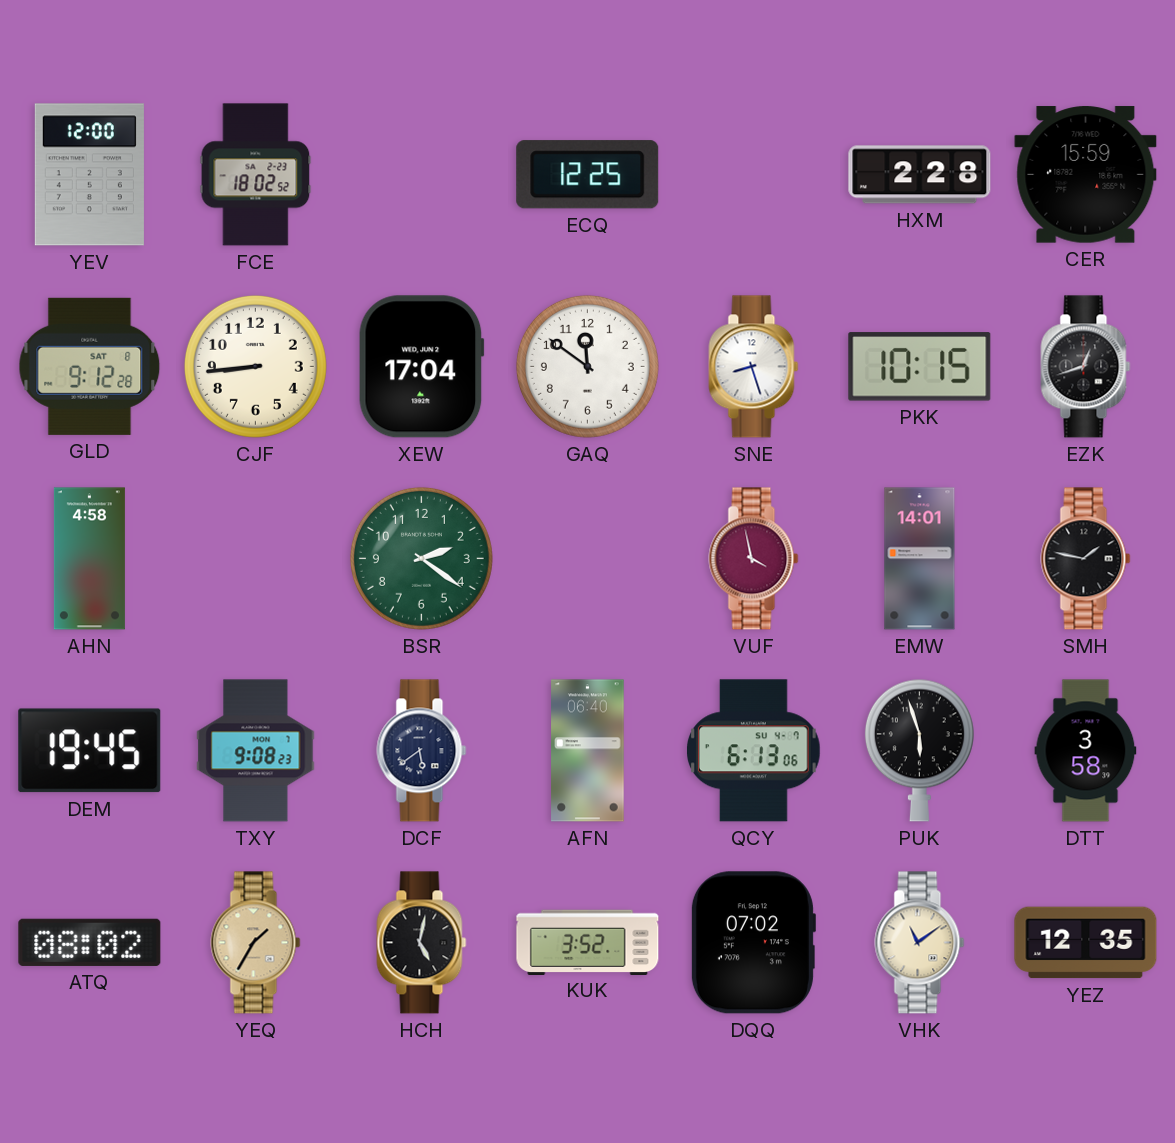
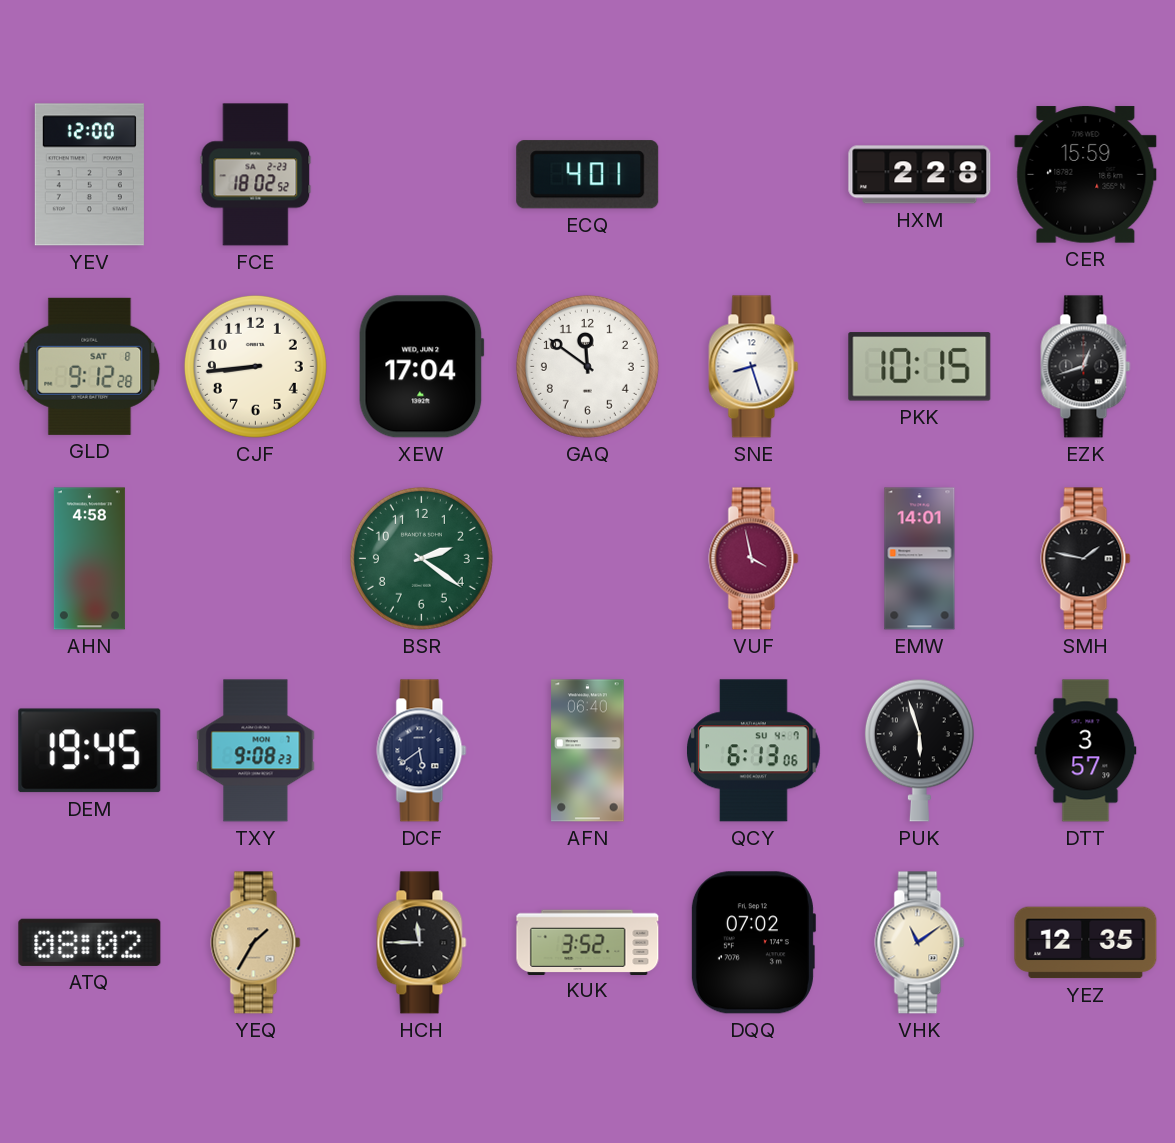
ECQ: 12:25 -> 4:01
DTT: 3:58 -> 3:57
HCH: 5:02 -> 11:45
